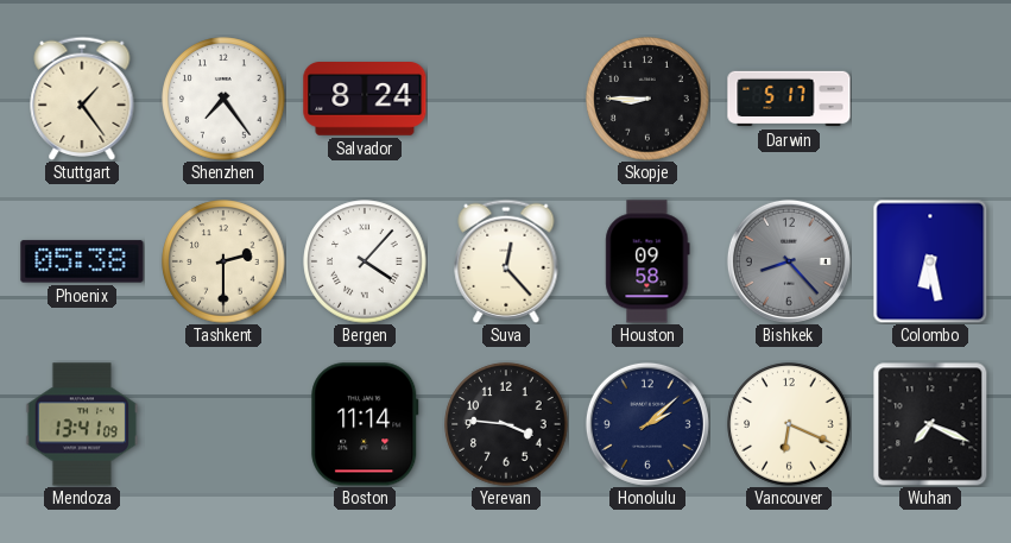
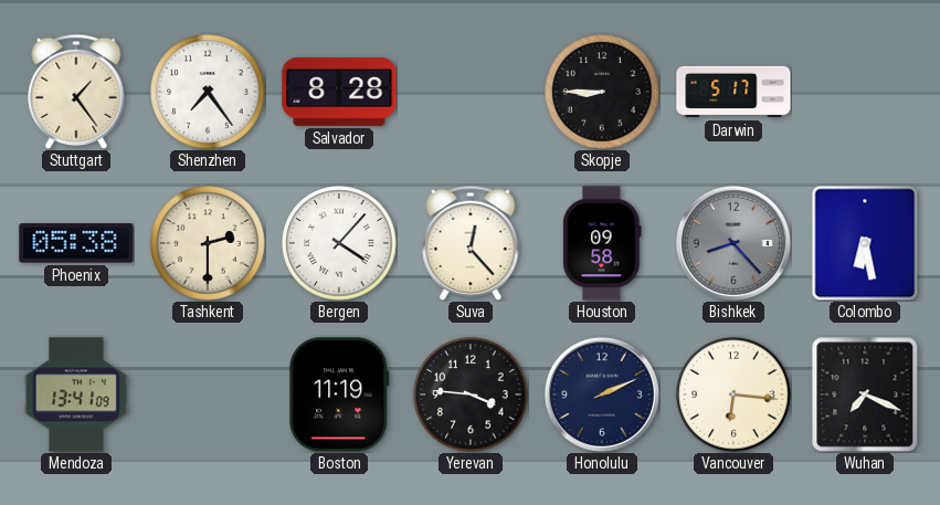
Salvador: 8:24 -> 8:28
Boston: 11:14 -> 11:19
Honolulu: 2:08 -> 2:11
Vancouver: 6:19 -> 6:16
